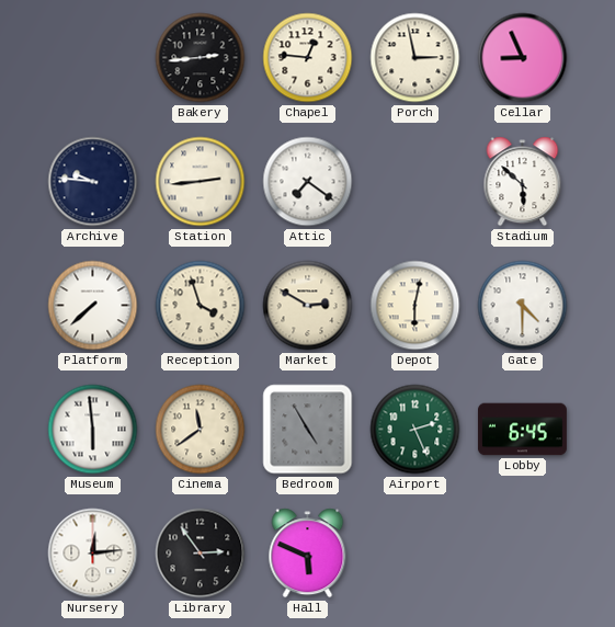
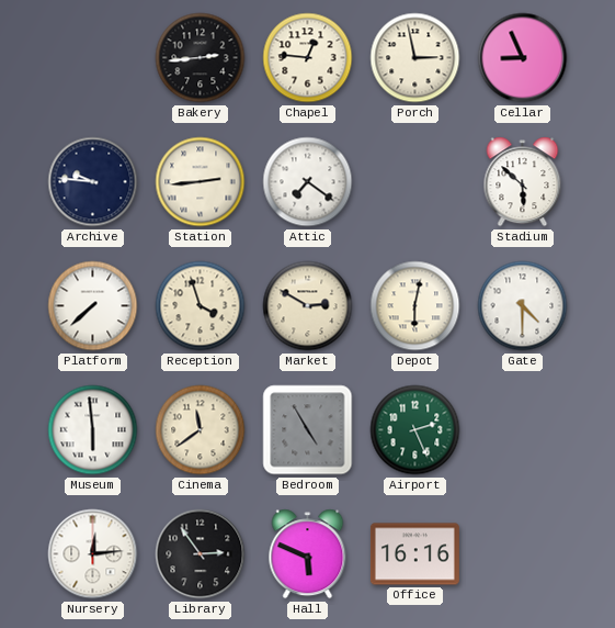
Lobby: 6:45 -> none
Office: none -> 16:16
